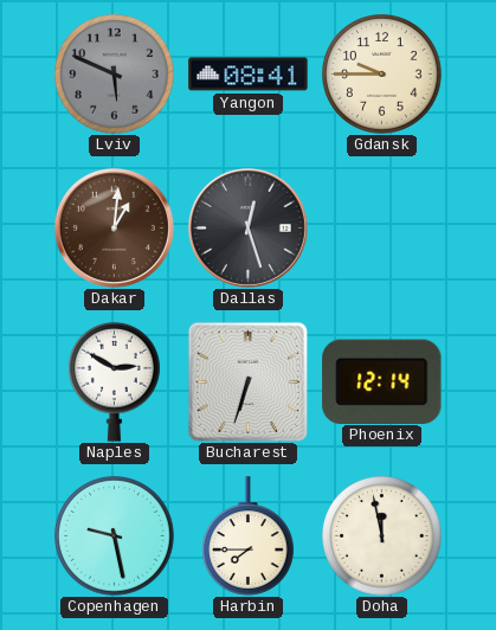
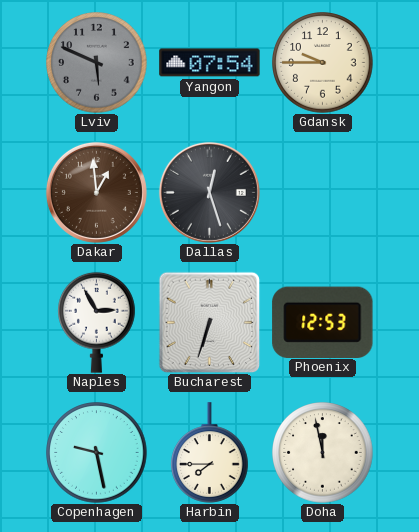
Yangon: 08:41 -> 07:54
Dakar: 1:01 -> 12:59
Naples: 2:50 -> 2:55
Phoenix: 12:14 -> 12:53
